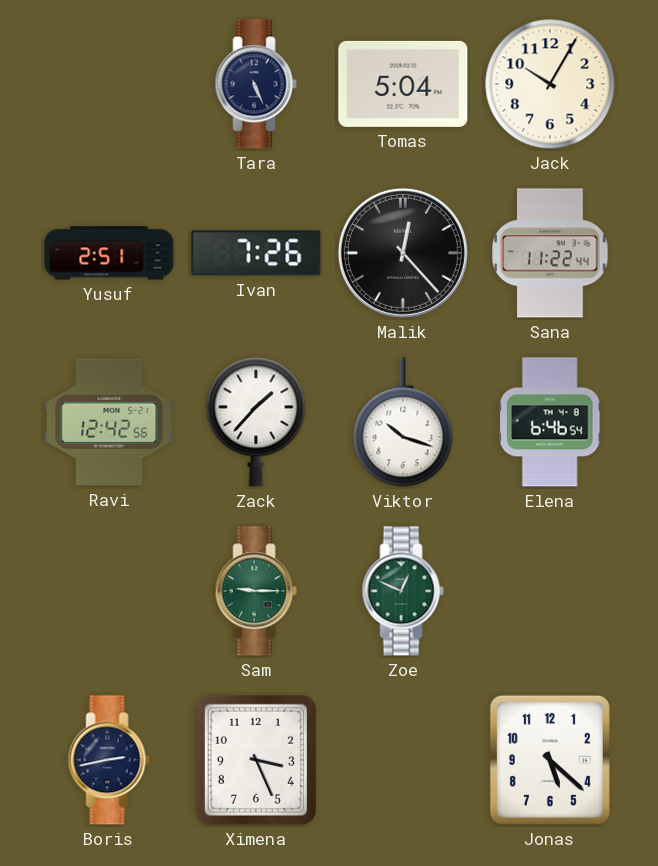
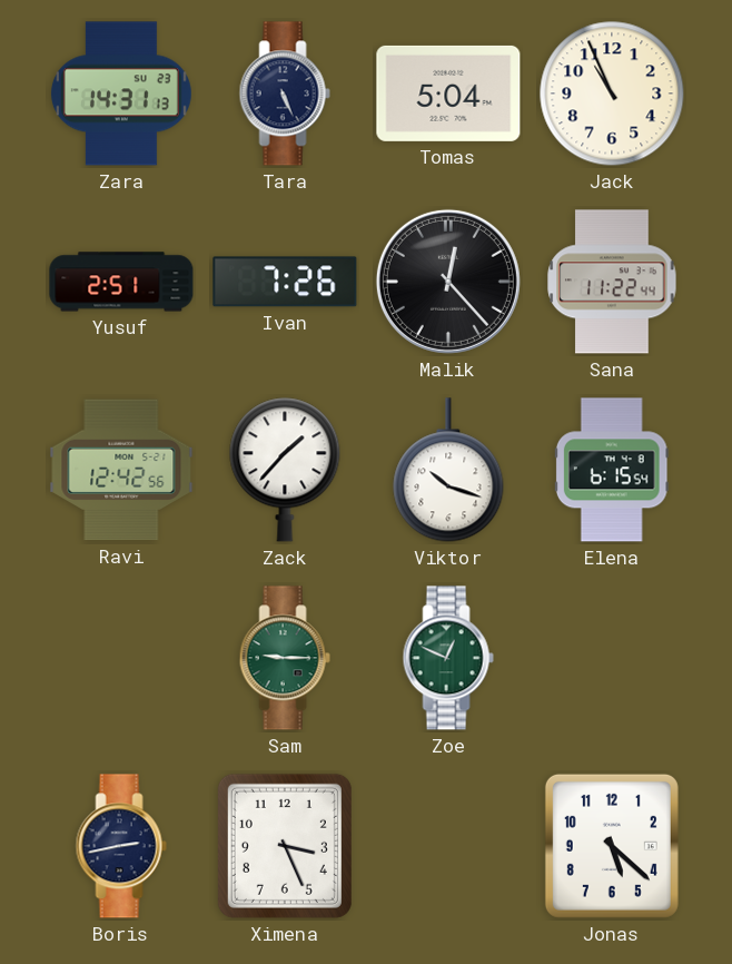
Zara: none -> 14:31
Jack: 10:05 -> 10:56
Elena: 6:46 -> 6:15
